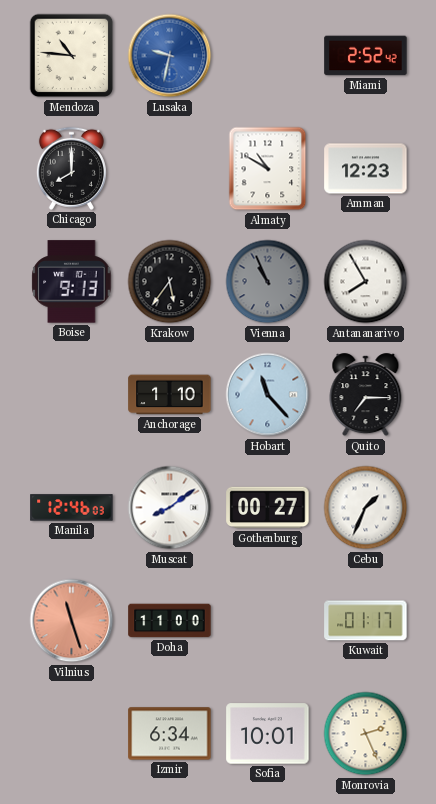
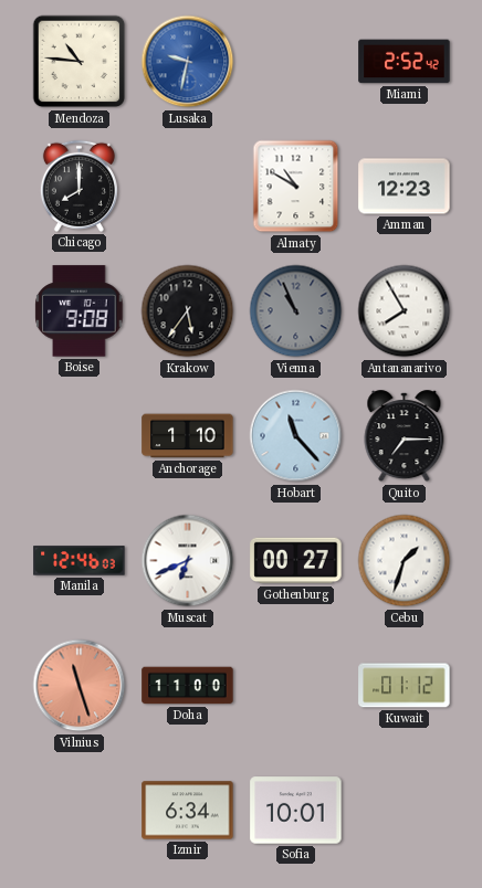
Boise: 9:13 -> 9:08
Muscat: 8:09 -> 6:41
Cebu: 1:34 -> 1:33
Kuwait: 01:17 -> 01:12
Monrovia: 2:26 -> none
